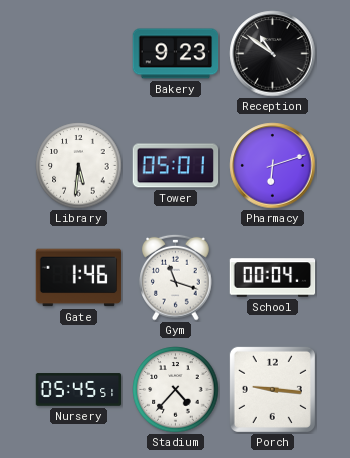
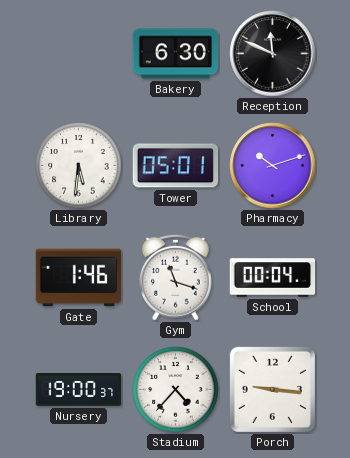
Bakery: 9:23 -> 6:30
Reception: 10:51 -> 11:49
Pharmacy: 6:12 -> 10:12
Nursery: 05:45 -> 19:00
